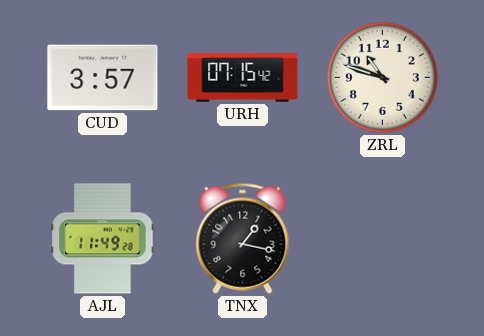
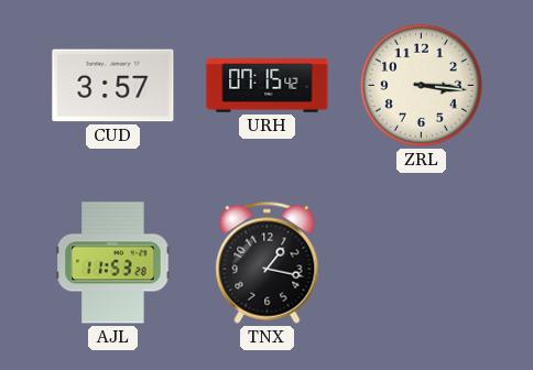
ZRL: 10:48 -> 3:16
AJL: 11:49 -> 11:53
